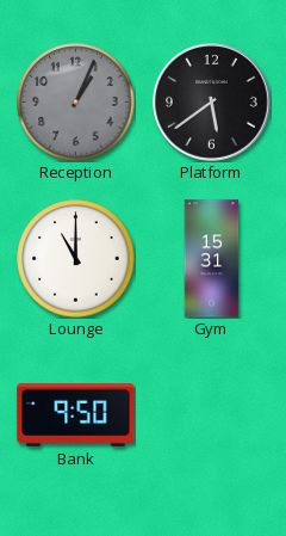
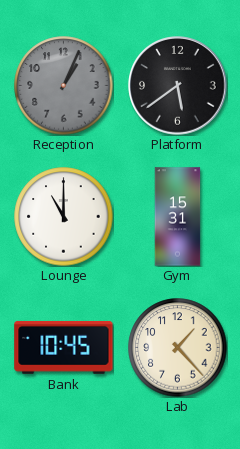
Bank: 9:50 -> 10:45
Lab: none -> 1:23
